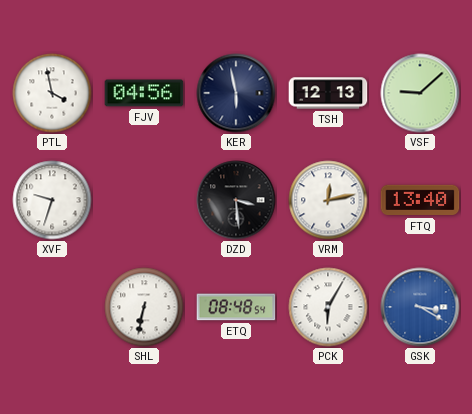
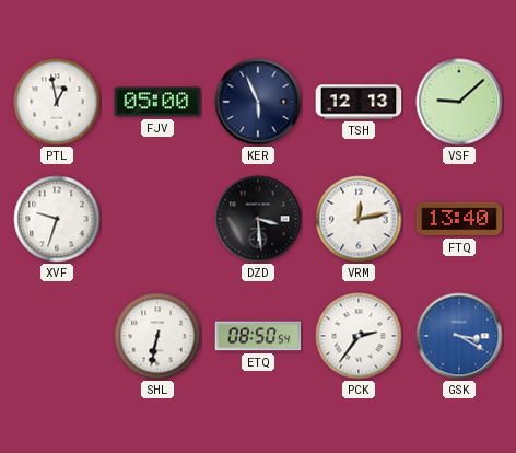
PTL: 3:58 -> 12:58
FJV: 04:56 -> 05:00
KER: 5:58 -> 5:56
ETQ: 08:48 -> 08:50
PCK: 6:05 -> 2:36
